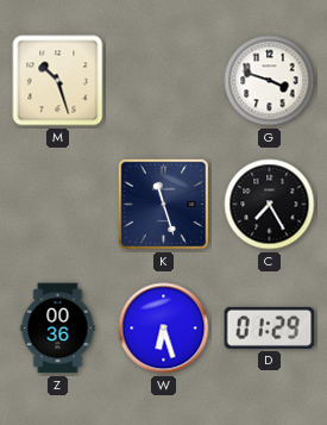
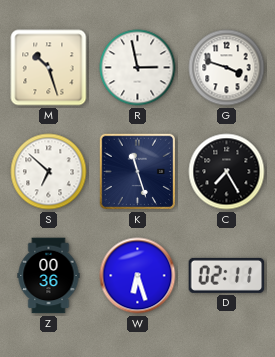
R: none -> 2:58
S: none -> 6:52
D: 01:29 -> 02:11
